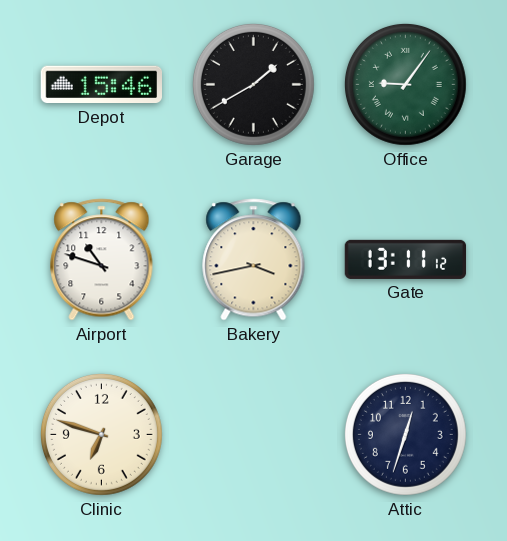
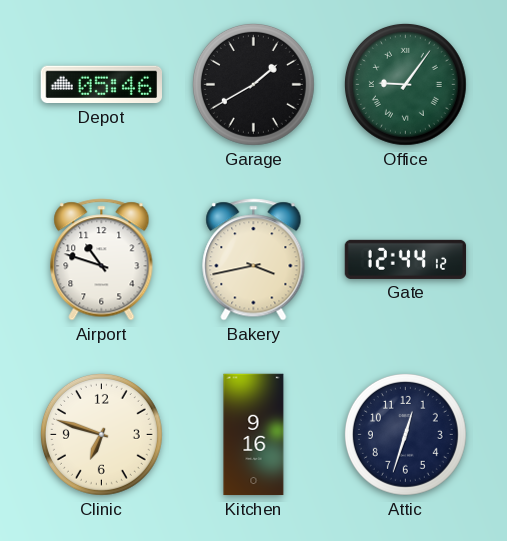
Depot: 15:46 -> 05:46
Gate: 13:11 -> 12:44
Kitchen: none -> 9:16
